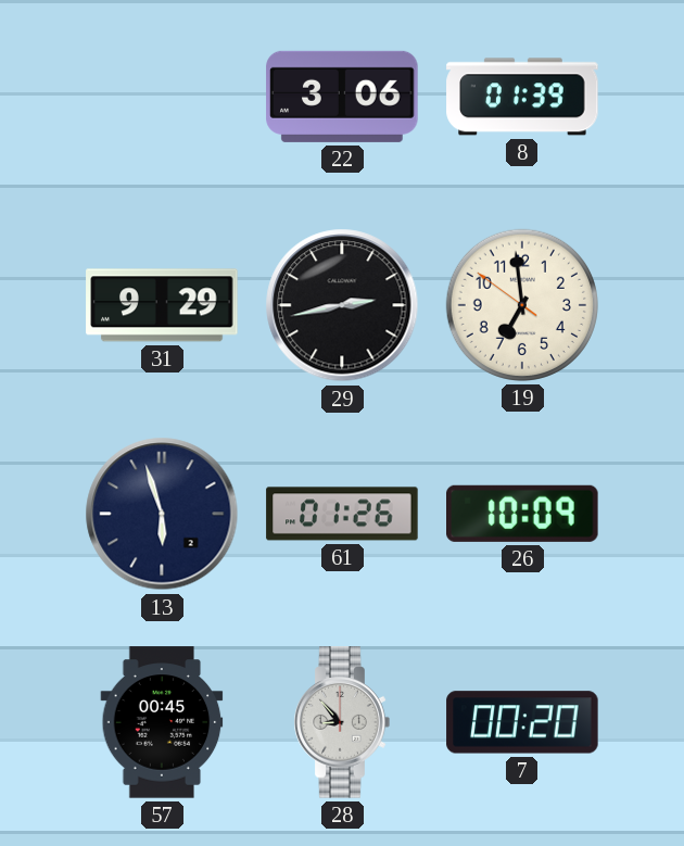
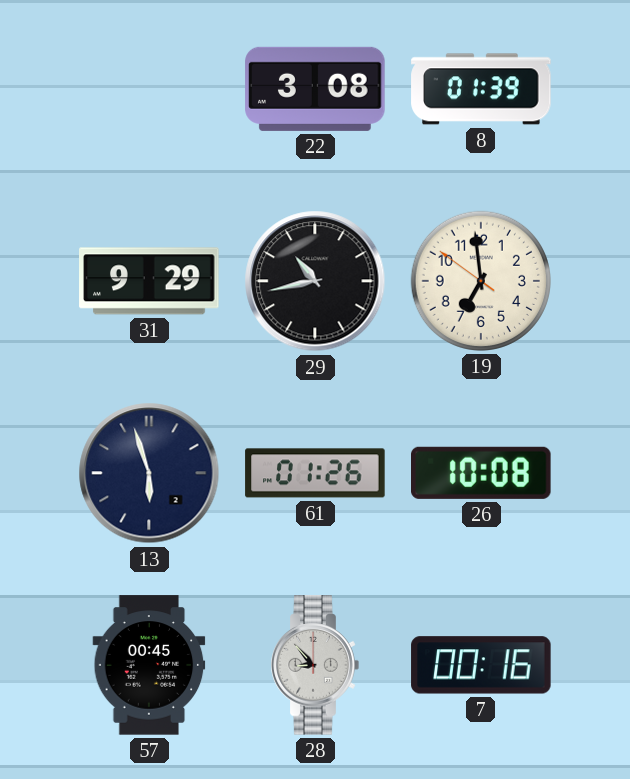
22: 3:06 -> 3:08
29: 2:43 -> 10:43
26: 10:09 -> 10:08
7: 00:20 -> 00:16
